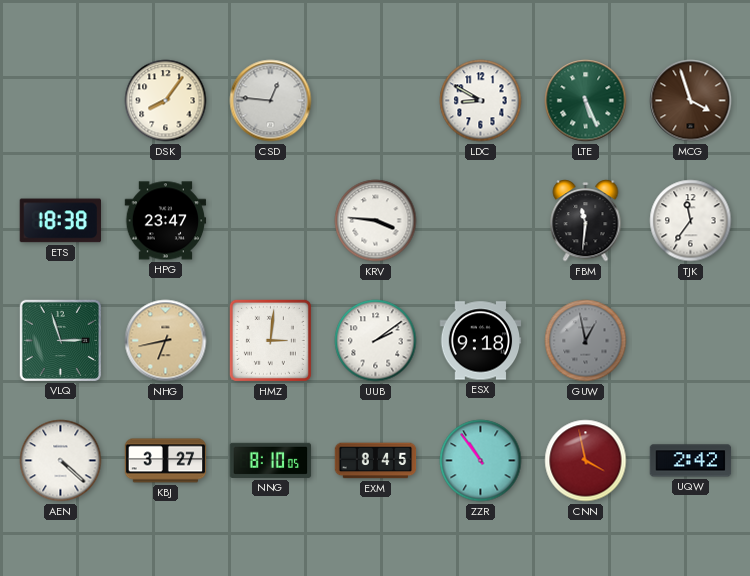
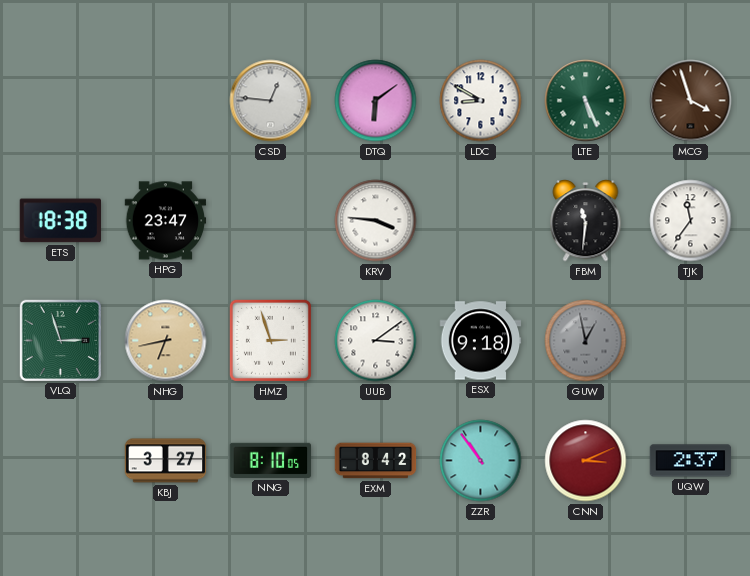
DSK: 8:06 -> none
DTQ: none -> 6:09
HMZ: 3:01 -> 2:57
UUB: 2:09 -> 3:09
AEN: 4:22 -> none
EXM: 8:45 -> 8:42
CNN: 3:58 -> 3:11
UQW: 2:42 -> 2:37
